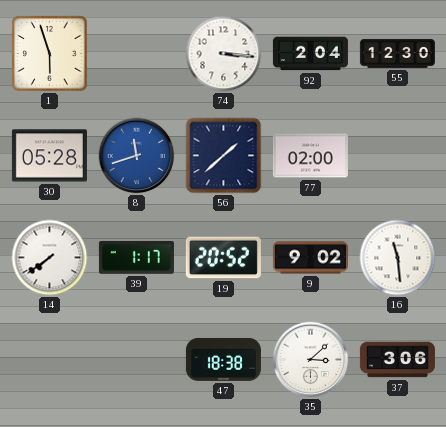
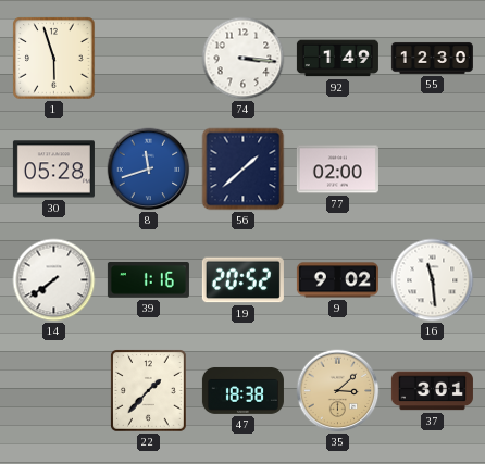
92: 2:04 -> 1:49
39: 1:17 -> 1:16
22: none -> 1:37
35 dial: white -> champagne
37: 3:06 -> 3:01
